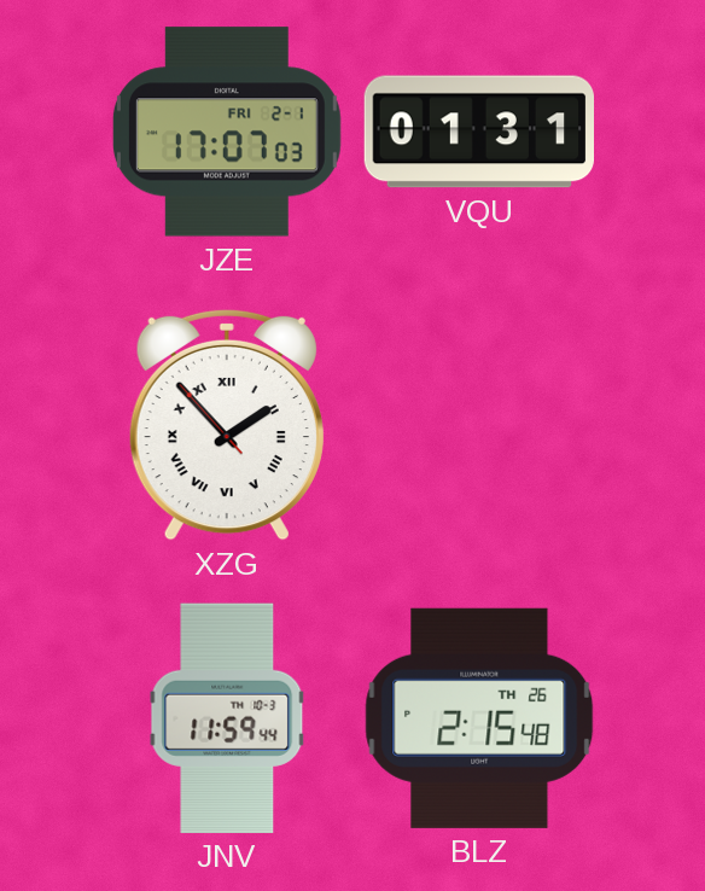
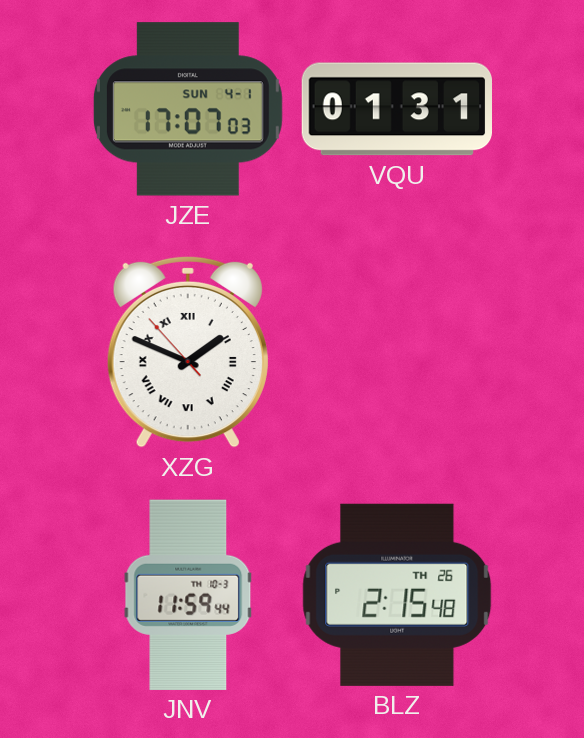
JZE date: FRI 2-1 -> SUN 4-1
XZG: 1:52 -> 1:48
